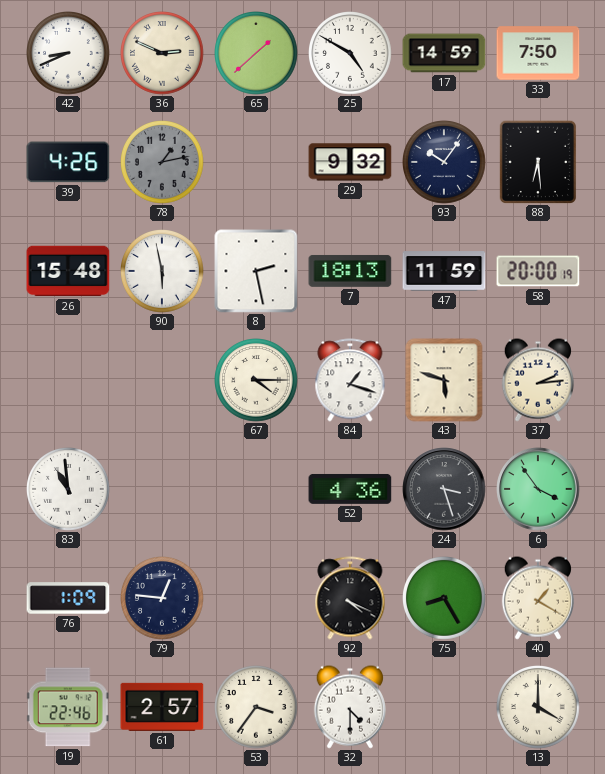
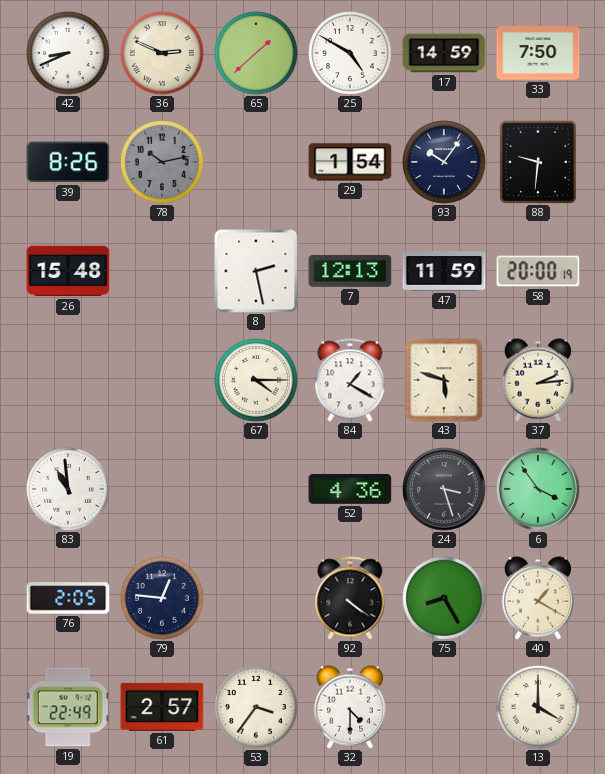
39: 4:26 -> 8:26
78: 1:13 -> 10:13
29: 9:32 -> 1:54
88: 6:29 -> 9:31
90: 5:58 -> none
7: 18:13 -> 12:13
84: 1:18 -> 1:20
76: 1:09 -> 2:05
92: 4:19 -> 4:21
19: 22:46 -> 22:49
